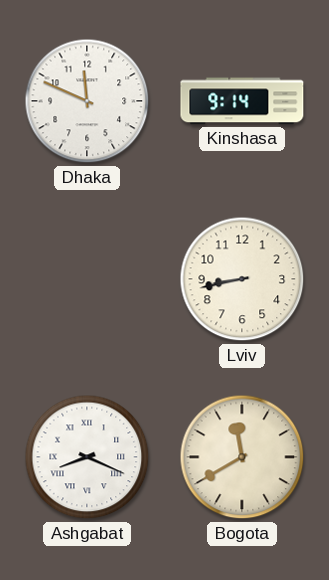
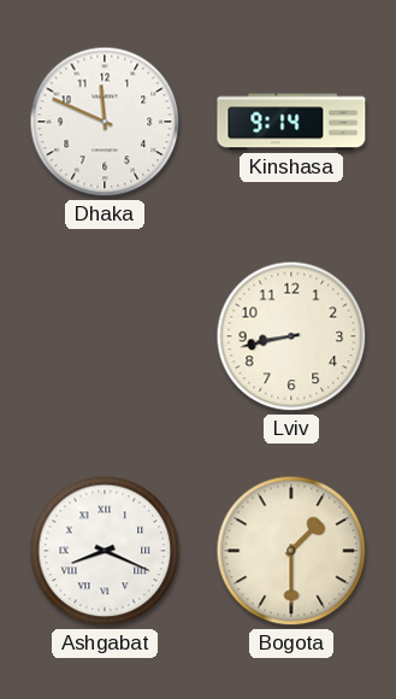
Bogota: 11:40 -> 1:30
